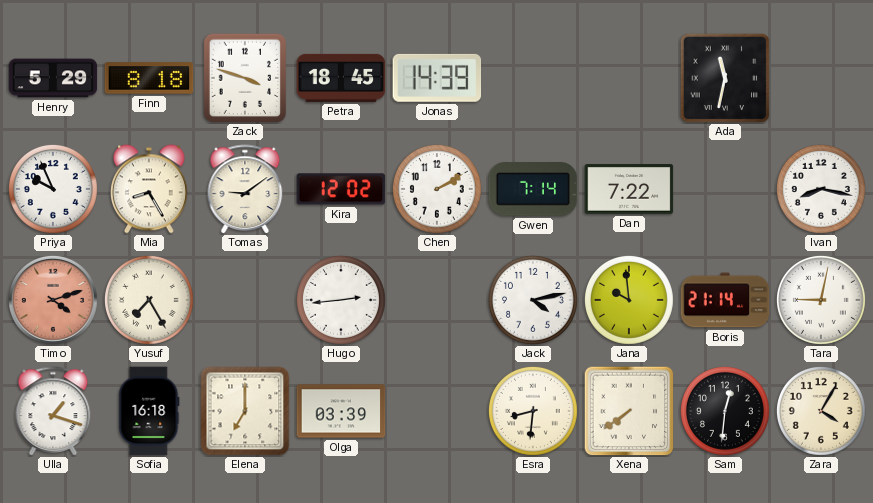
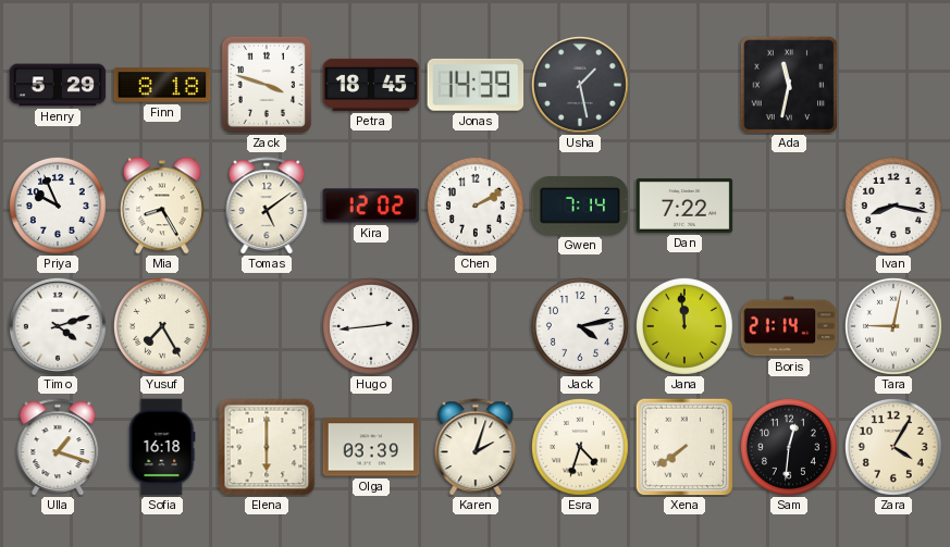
Usha: none -> 1:28
Tomas: 9:09 -> 5:09
Timo dial: salmon -> white
Jana: 9:59 -> 11:59
Elena: 7:00 -> 6:00
Karen: none -> 2:03
Esra: 8:31 -> 4:33
